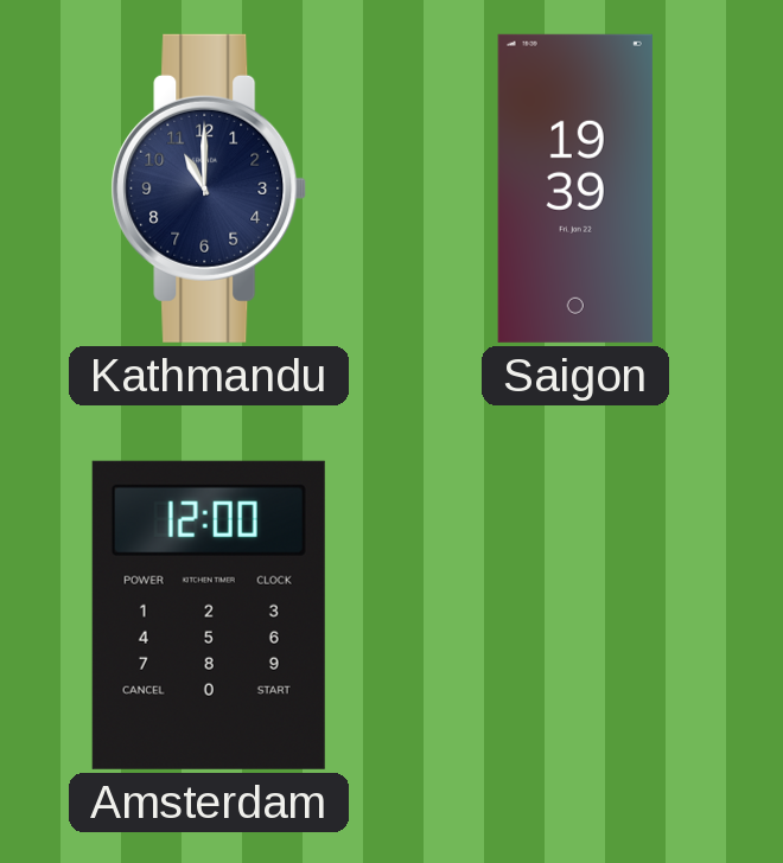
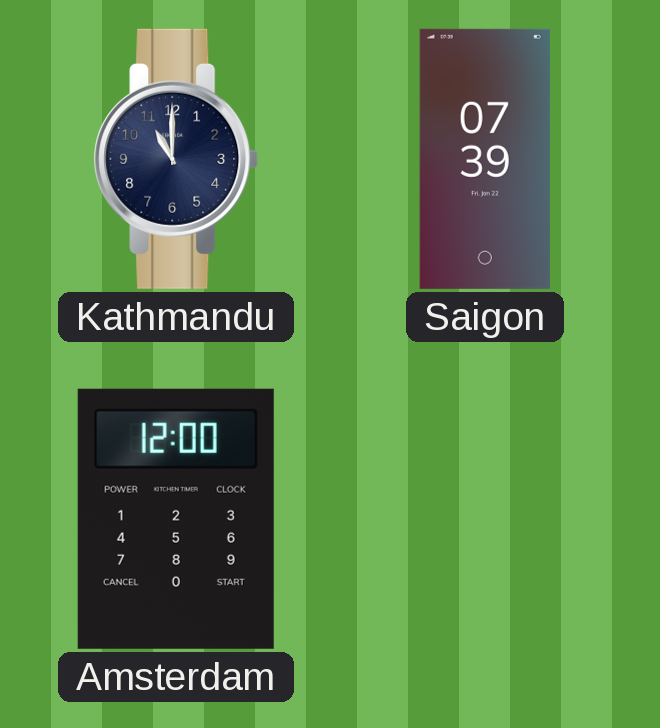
Saigon: 19:39 -> 07:39
